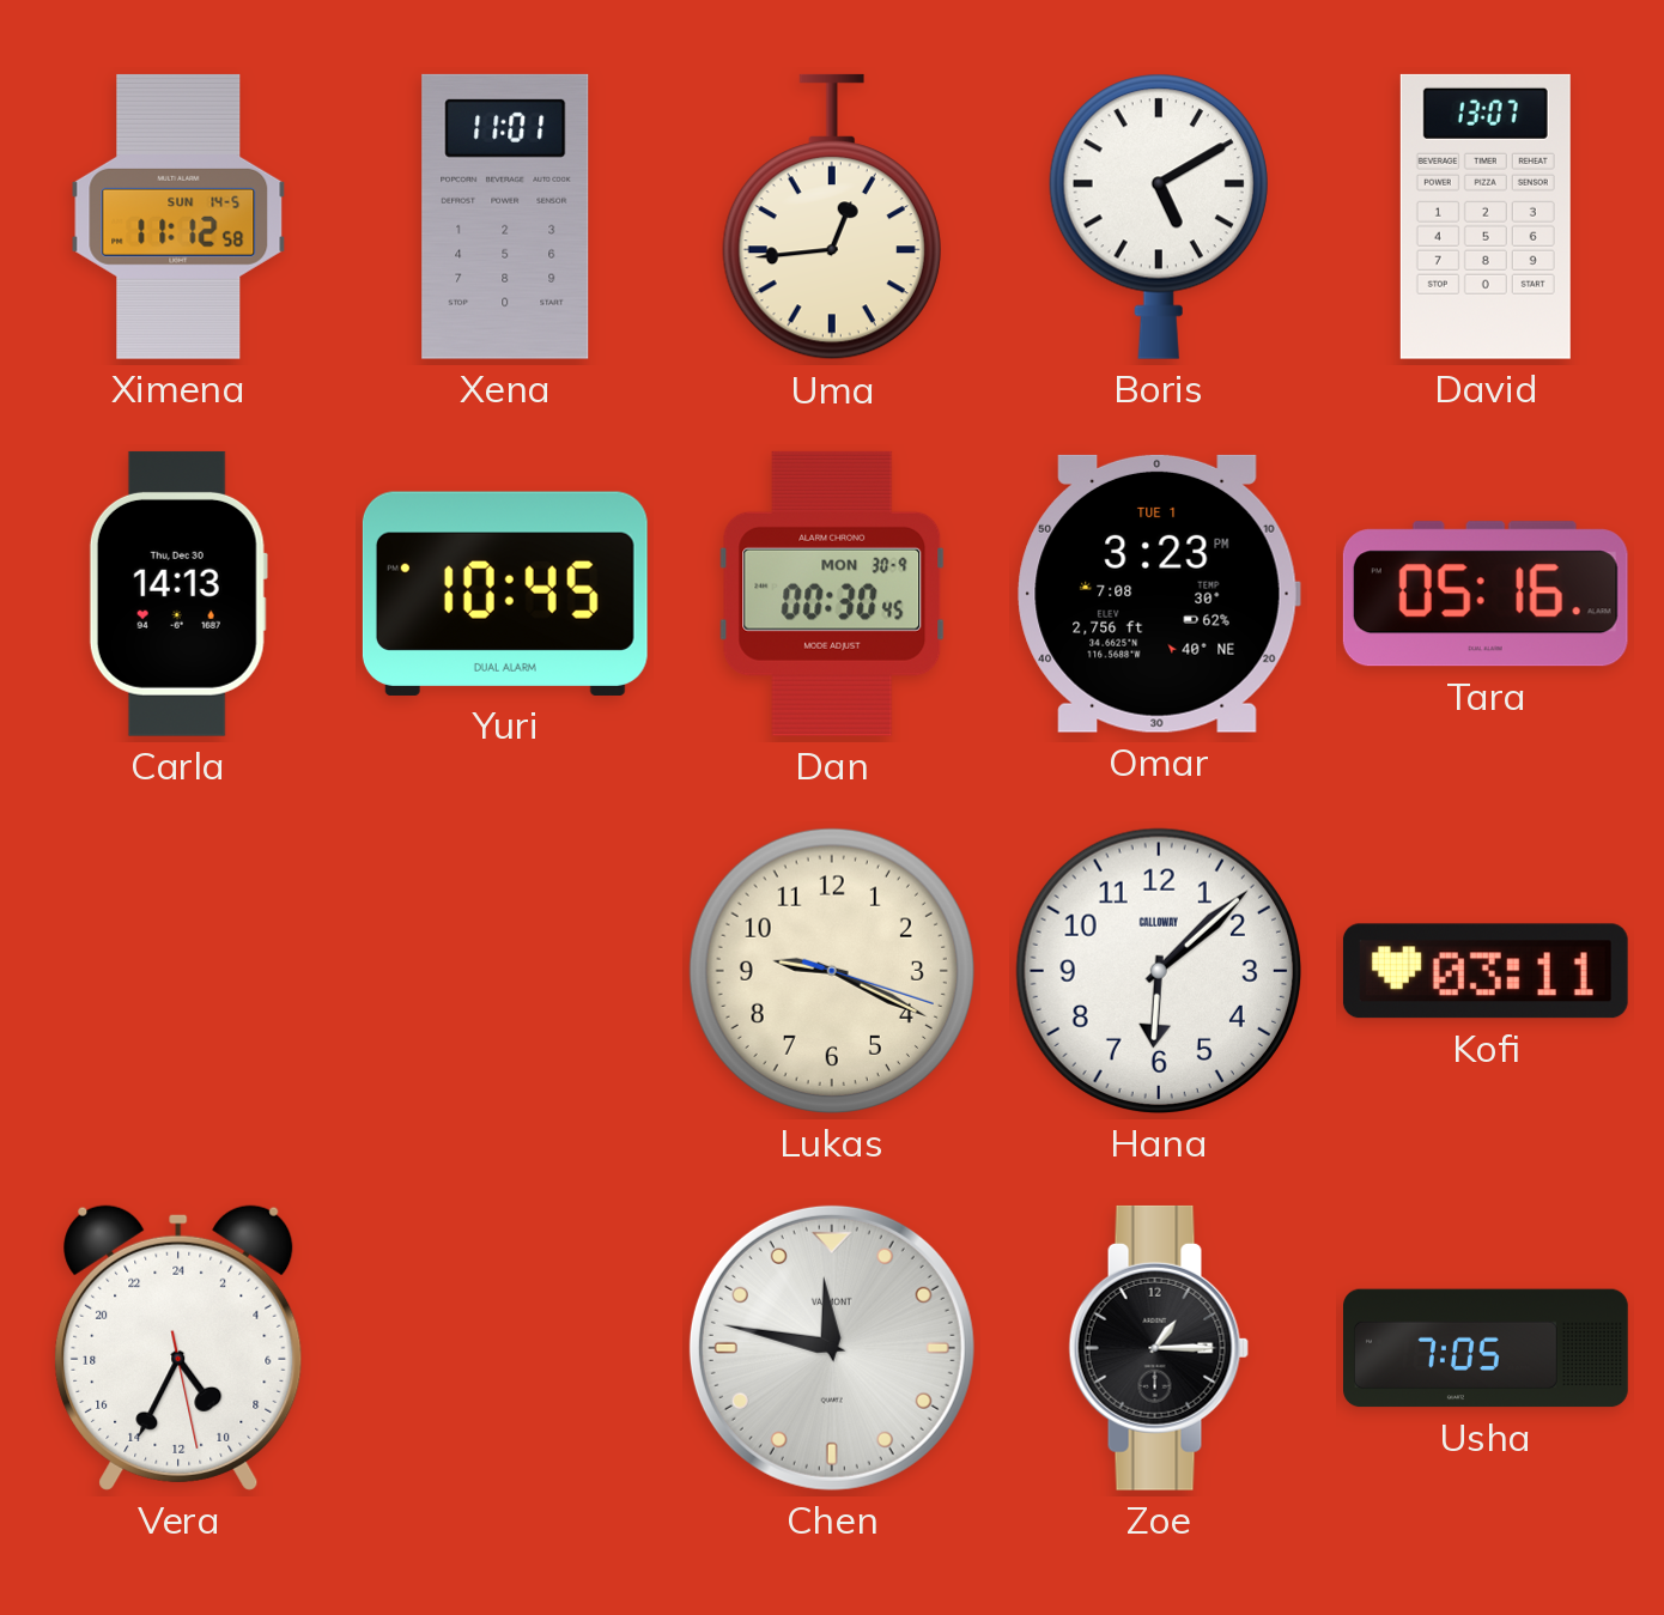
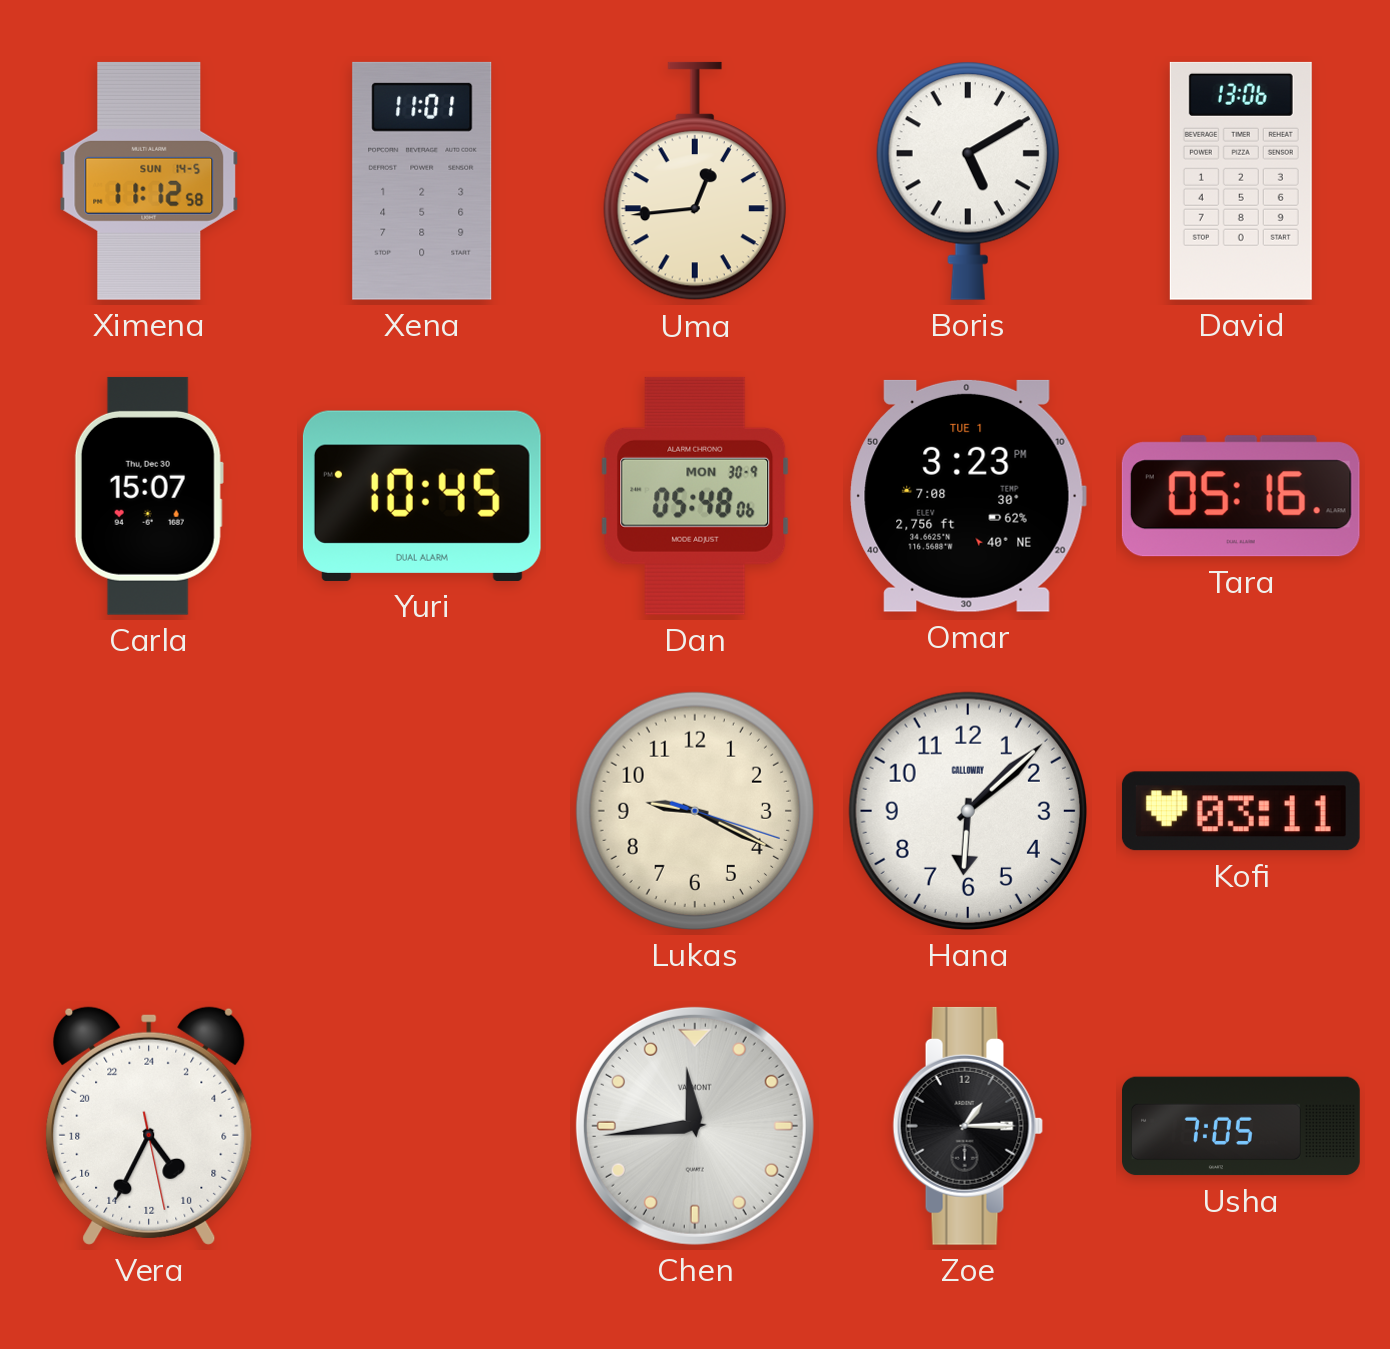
David: 13:07 -> 13:06
Carla: 14:13 -> 15:07
Dan: 00:30 -> 05:48
Chen: 11:47 -> 11:44
